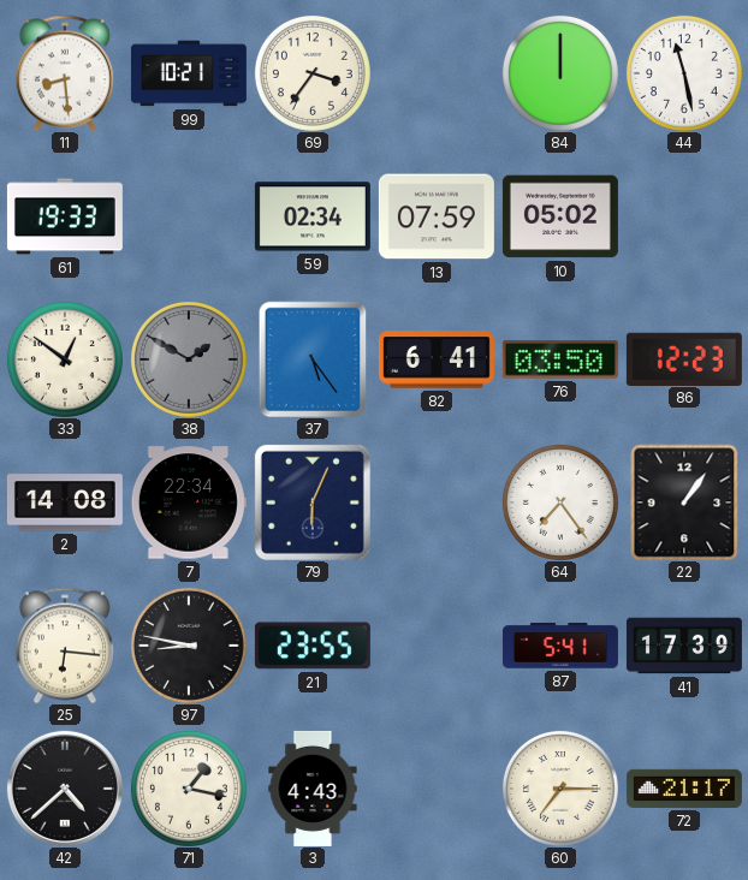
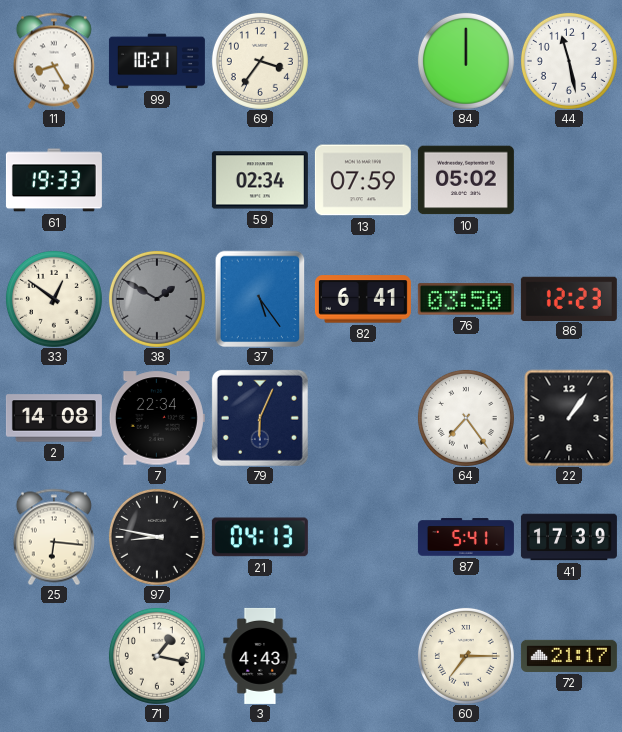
11: 8:29 -> 8:25
21: 23:55 -> 04:13
42: 4:38 -> none
